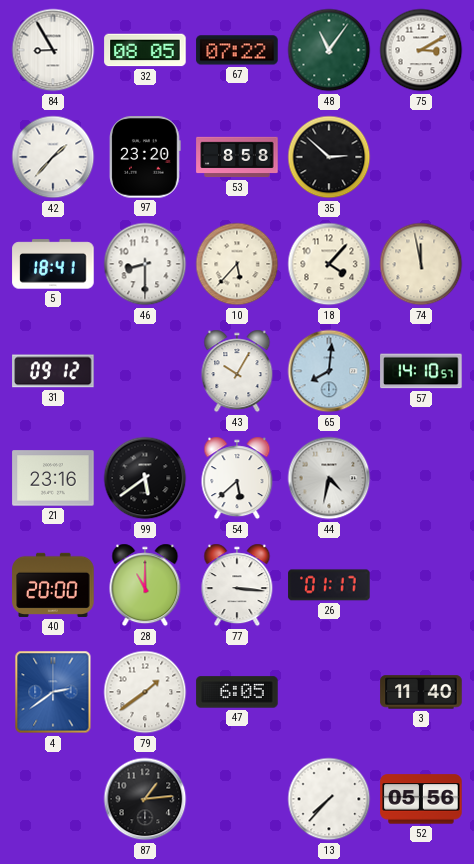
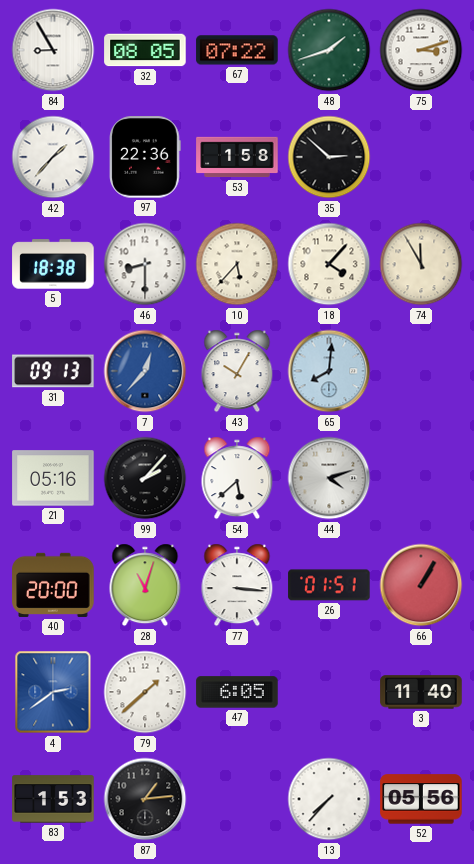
48: 11:06 -> 1:42
75: 3:10 -> 3:12
97: 23:20 -> 22:36
53: 8:58 -> 1:58
5: 18:41 -> 18:38
74: 11:58 -> 11:55
31: 09:12 -> 09:13
7: none -> 12:37
57: 14:10 -> none
21: 23:16 -> 05:16
99: 5:39 -> 2:07
44: 4:32 -> 4:12
28: 11:00 -> 11:03
26: 01:17 -> 01:51
66: none -> 1:05
79: 1:39 -> 1:38
83: none -> 1:53
